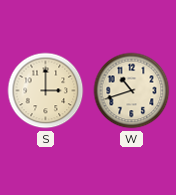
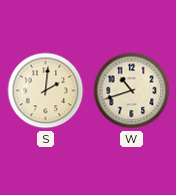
S: 3:00 -> 2:01
